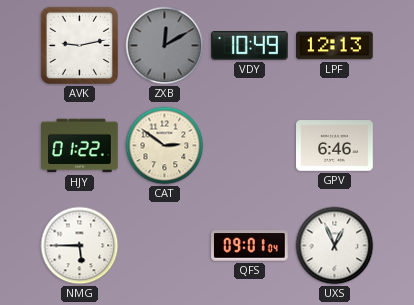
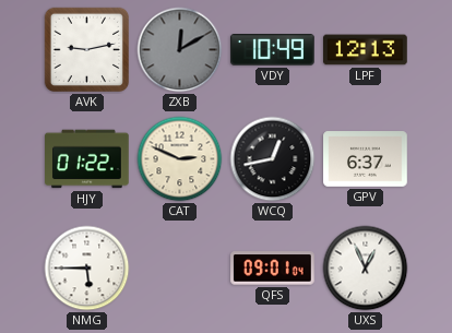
CAT: 2:51 -> 2:49
WCQ: none -> 12:43
GPV: 6:46 -> 6:37
